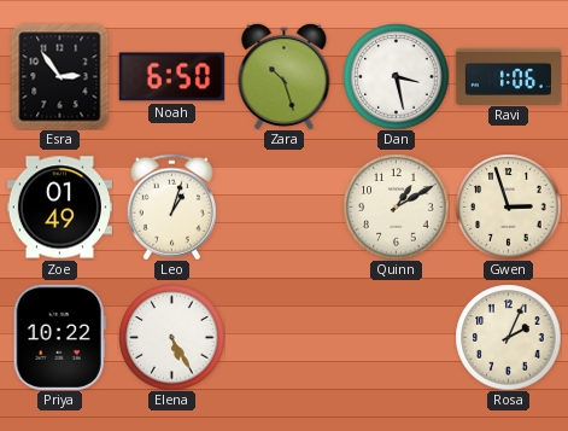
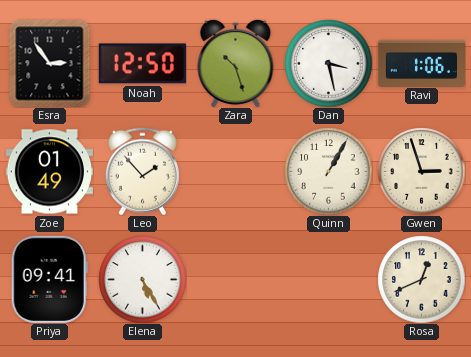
Noah: 6:50 -> 12:50
Leo: 1:03 -> 1:53
Quinn: 1:10 -> 1:05
Priya: 10:22 -> 09:41
Rosa: 2:04 -> 12:41
